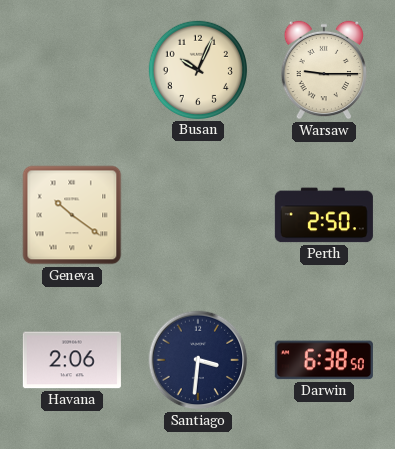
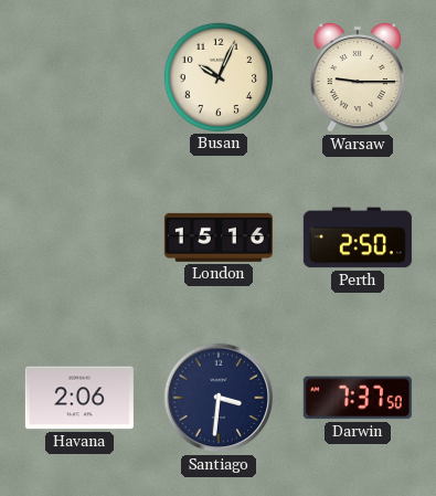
Geneva: 10:21 -> none
London: none -> 15:16
Darwin: 6:38 -> 7:37
